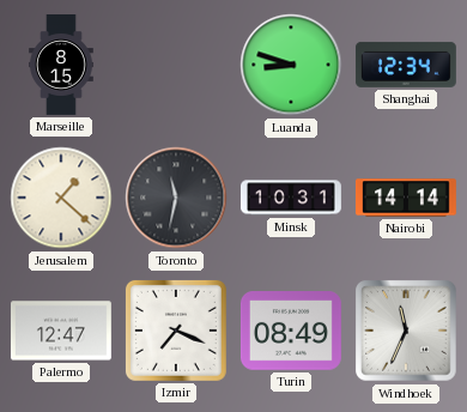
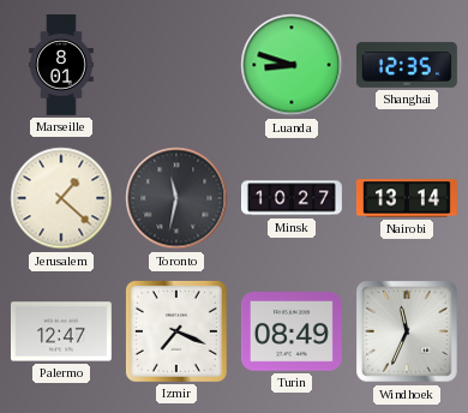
Marseille: 8:15 -> 8:01
Shanghai: 12:34 -> 12:35
Minsk: 10:31 -> 10:27
Nairobi: 14:14 -> 13:14
